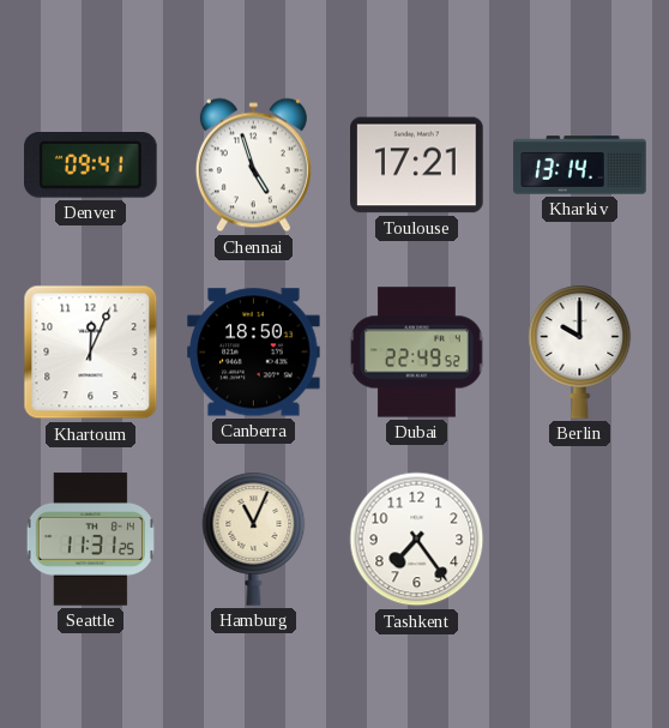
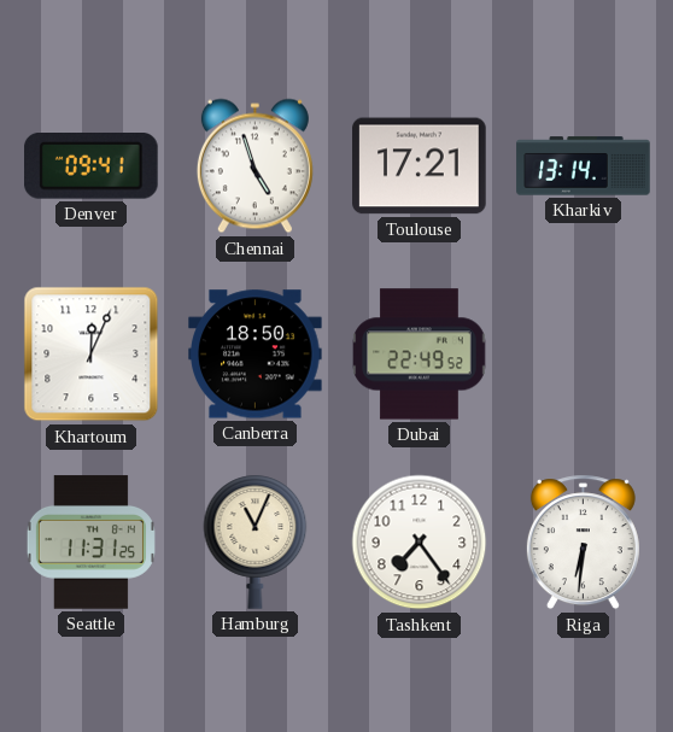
Berlin: 10:00 -> none
Riga: none -> 6:31
